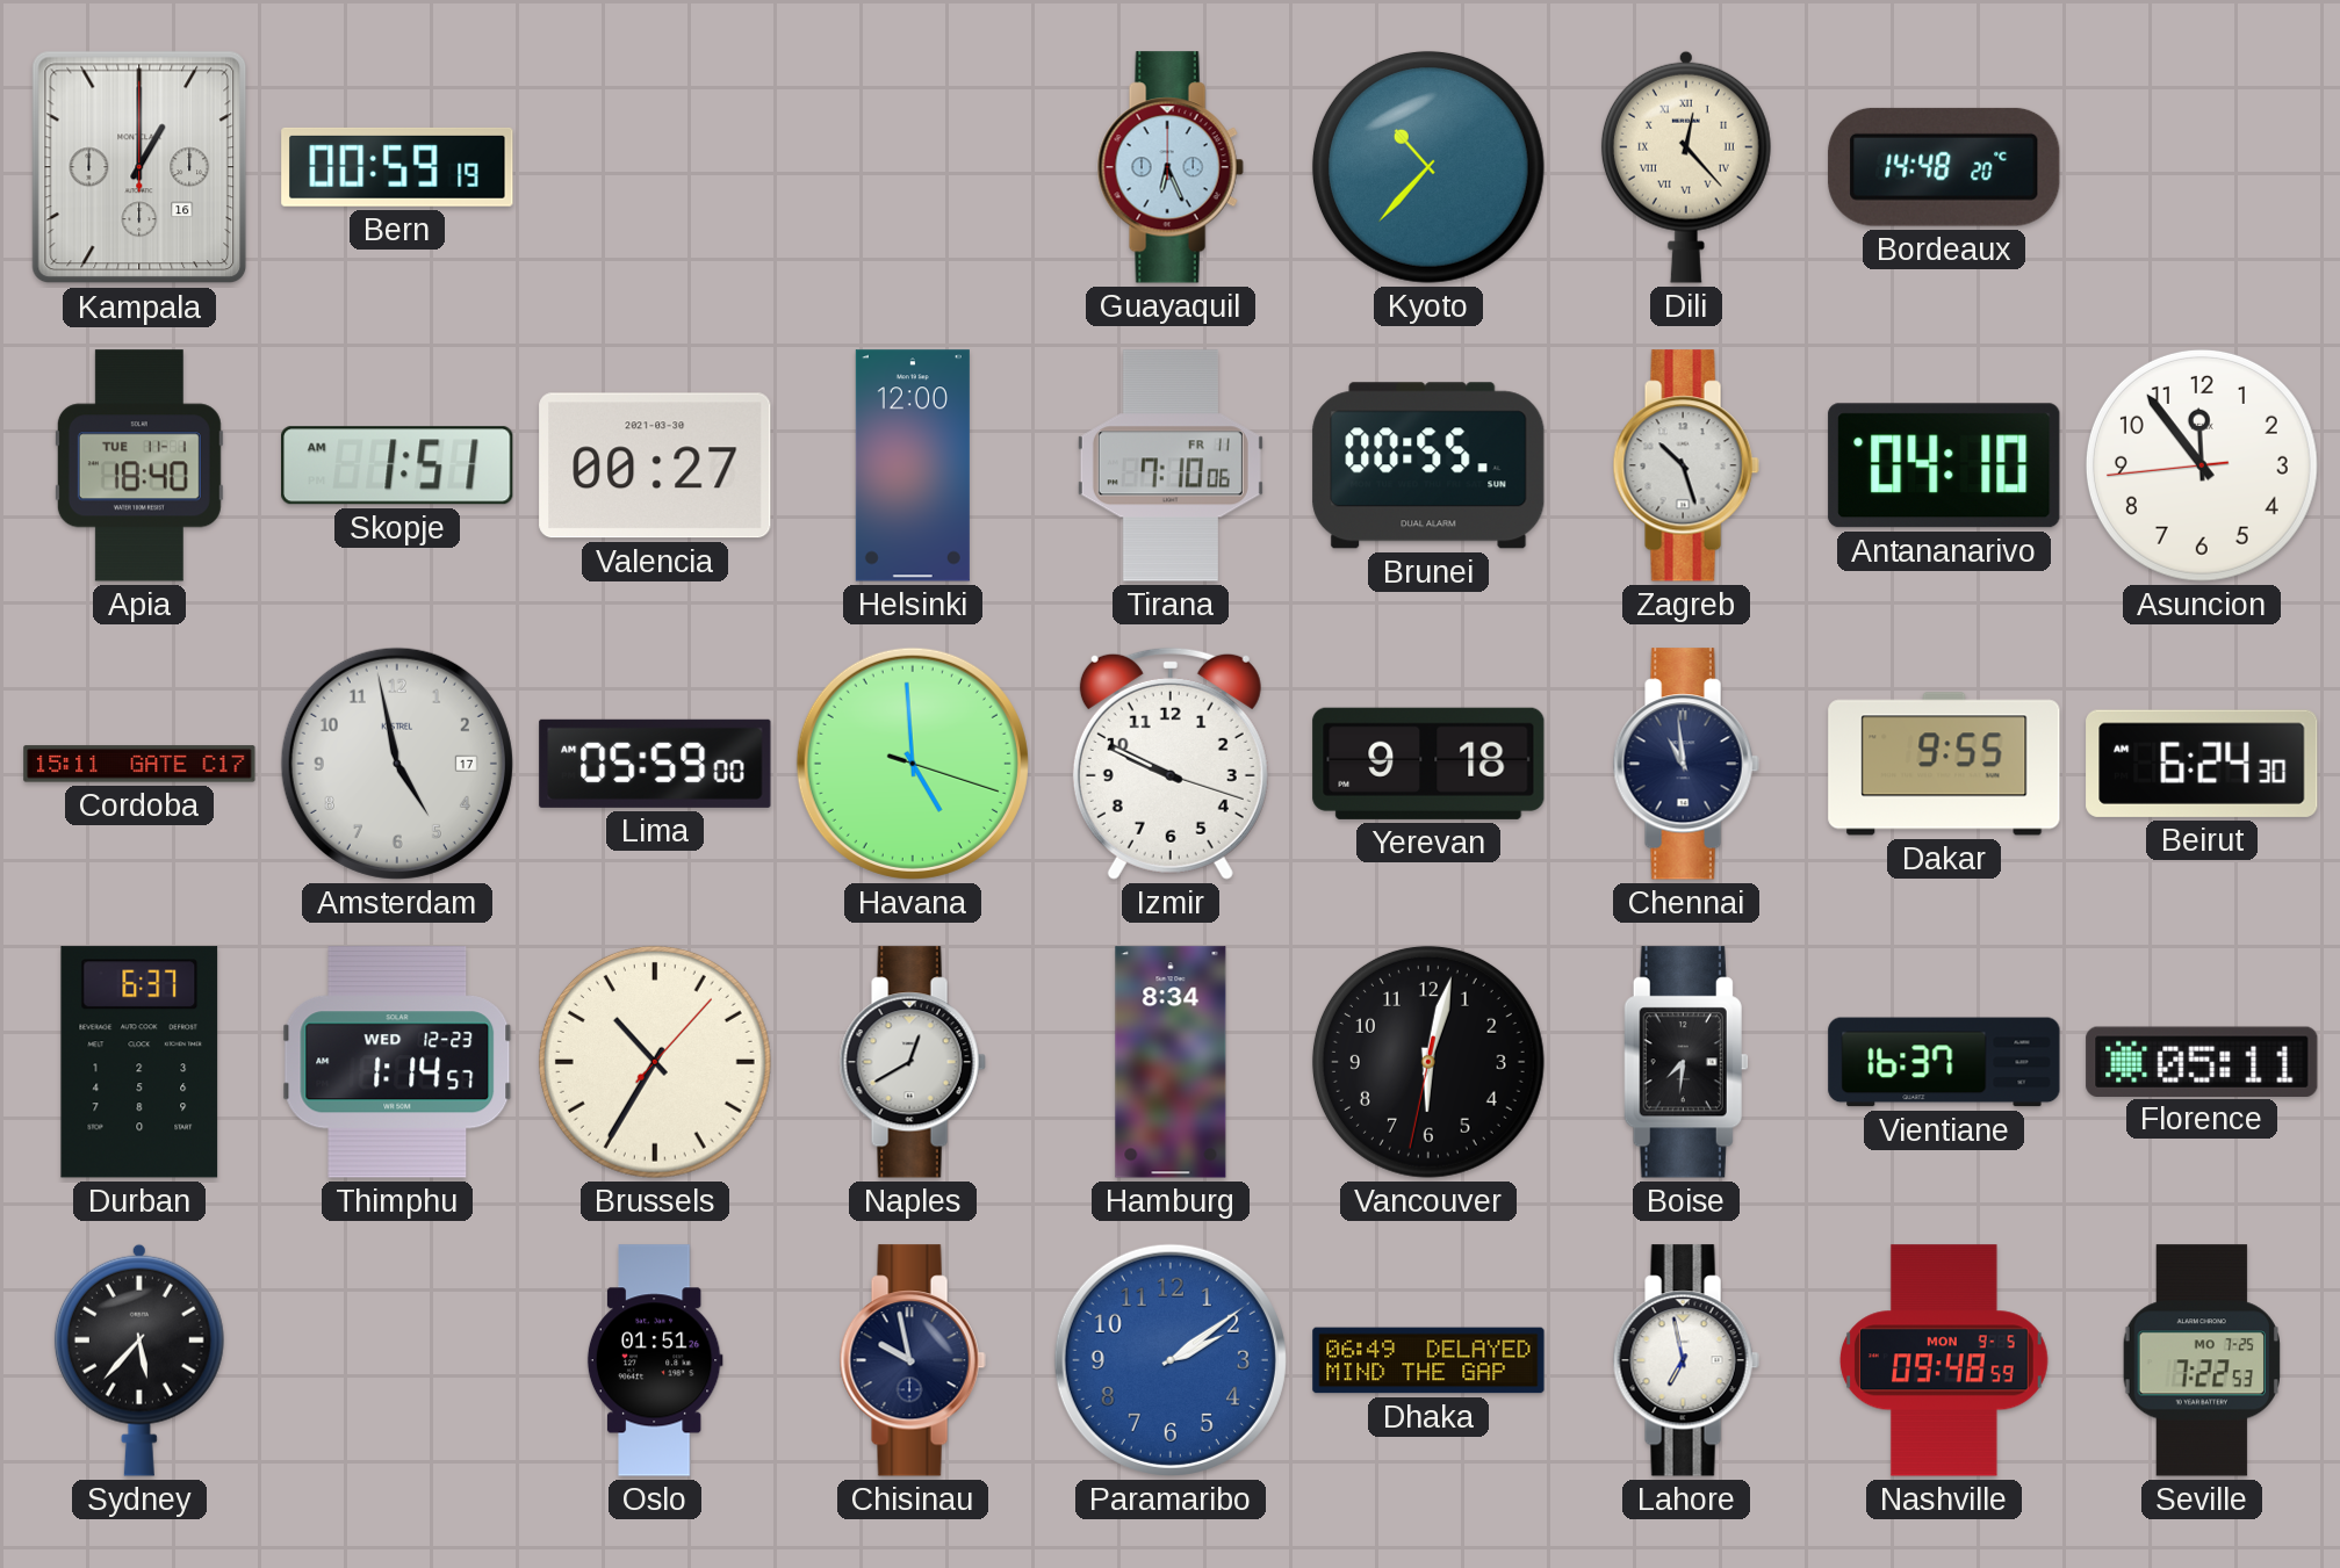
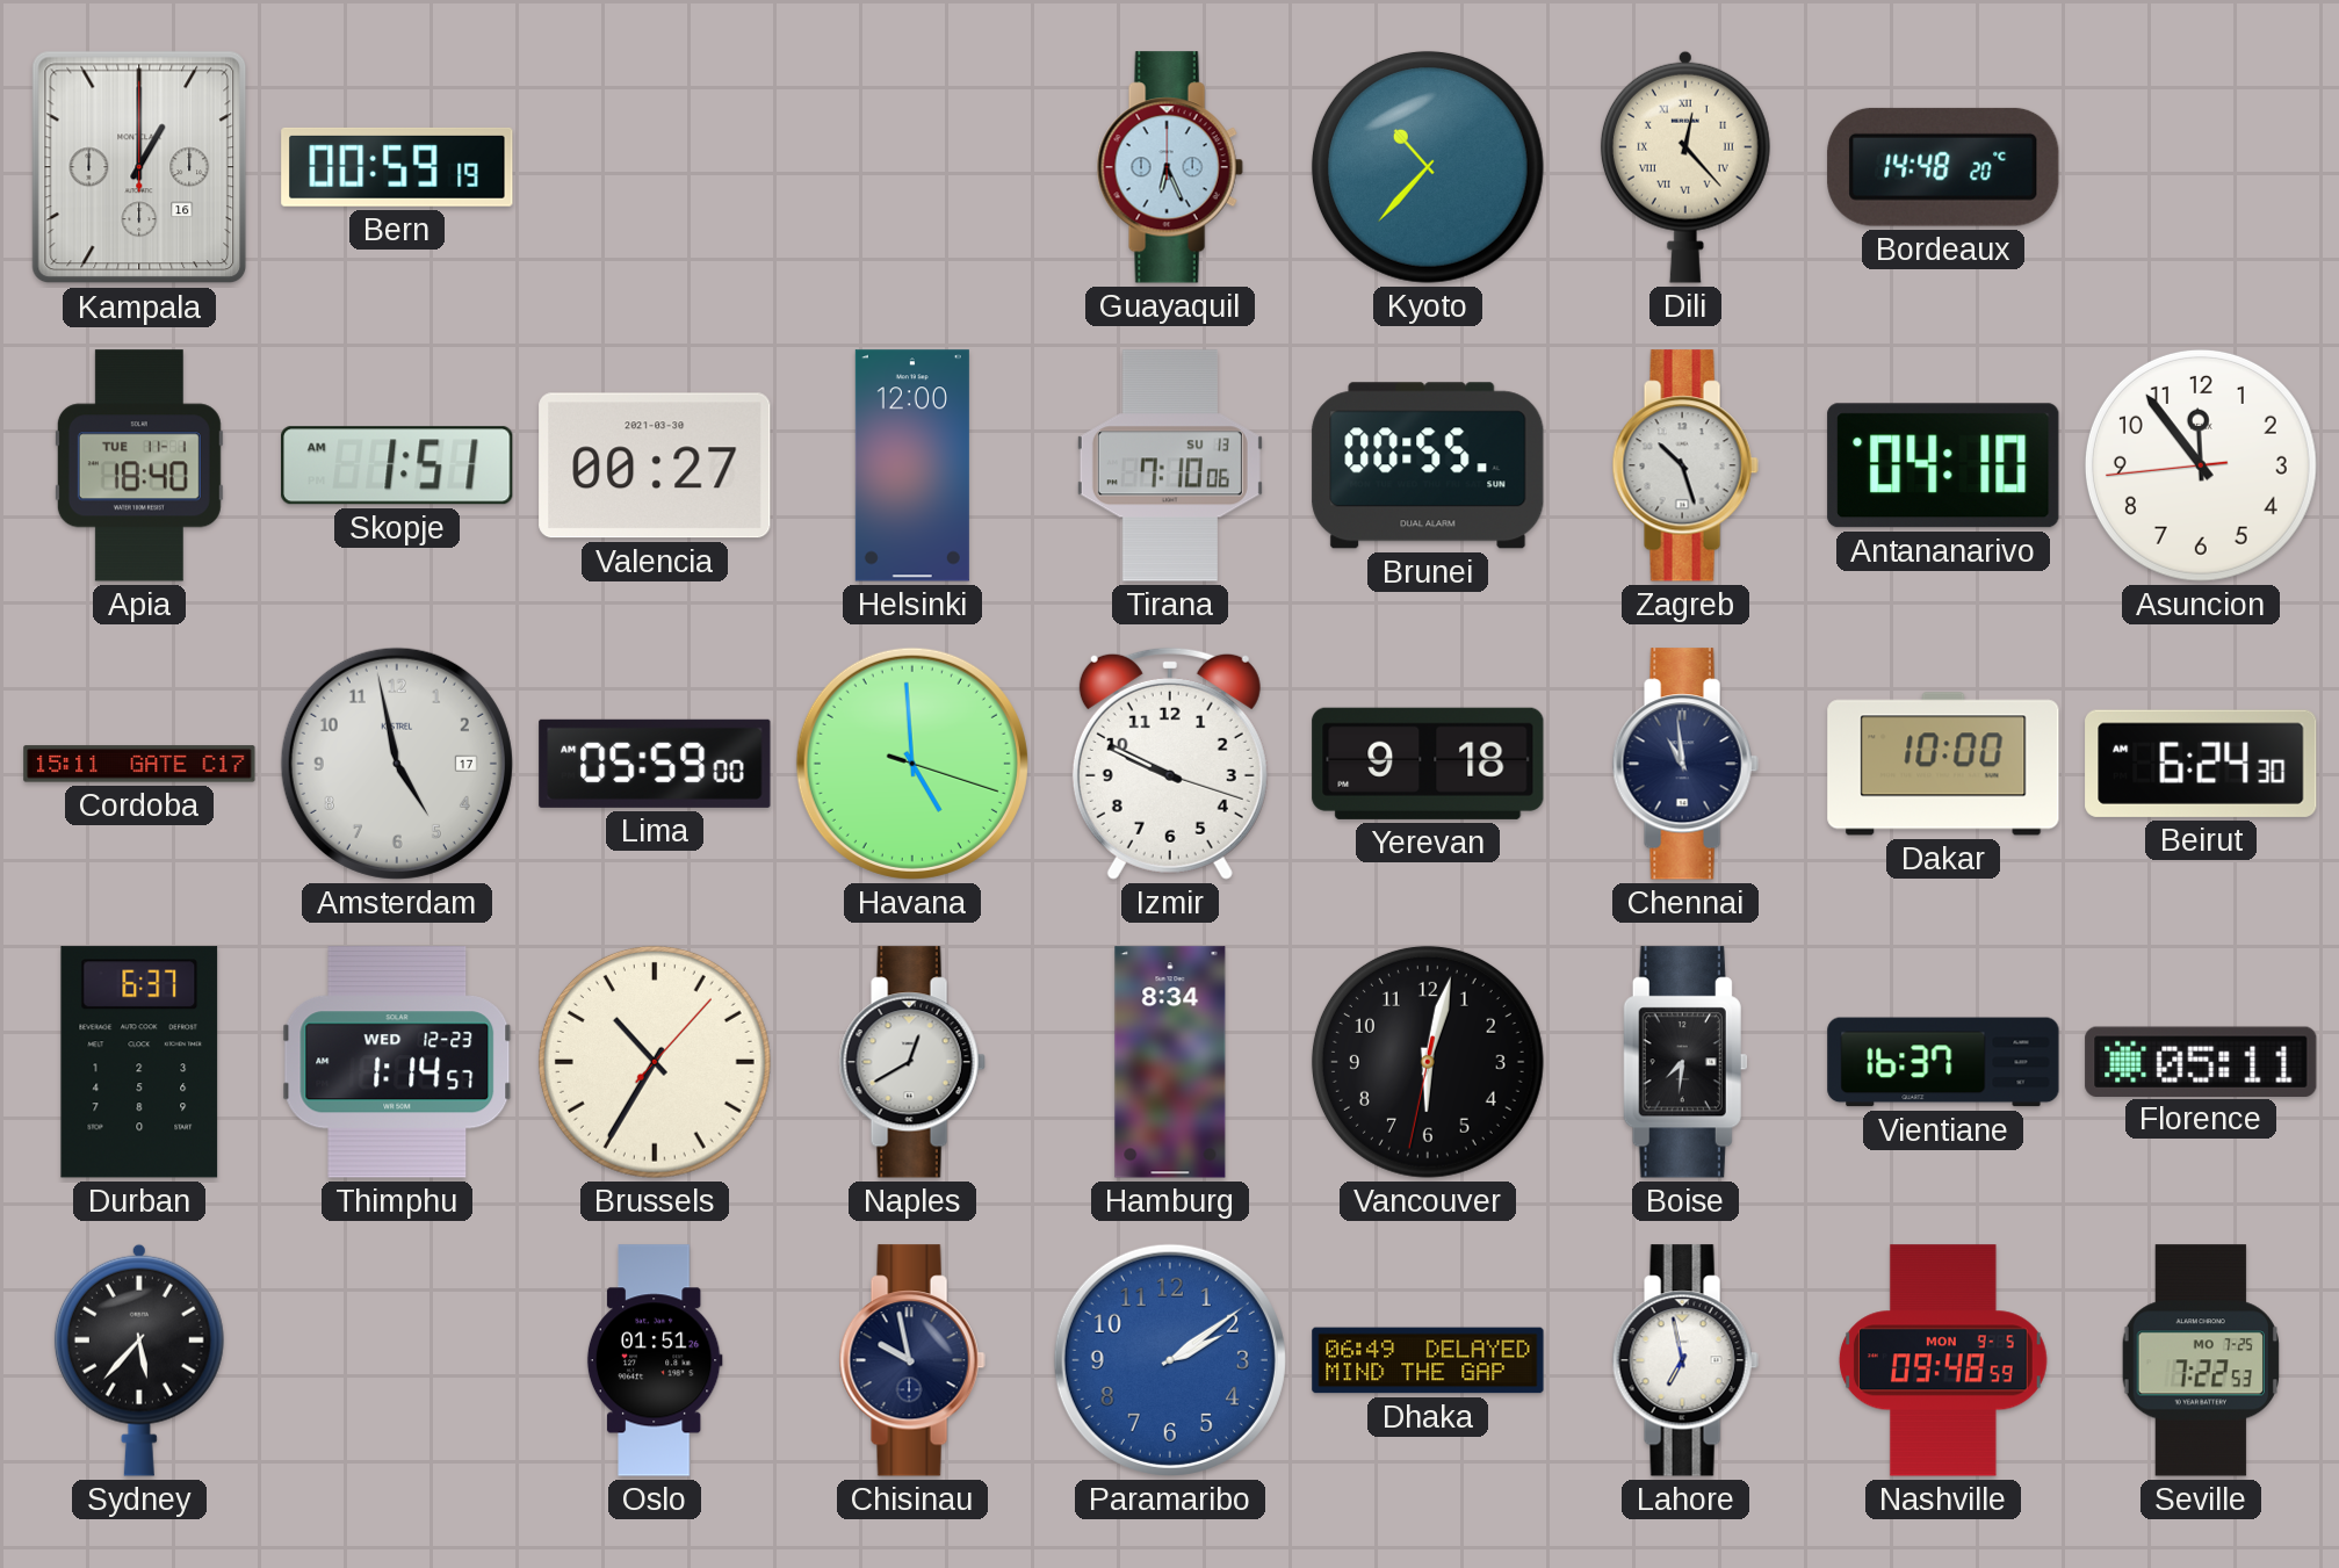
Tirana date: FR 11 -> SU 13
Dakar: 9:55 -> 10:00
